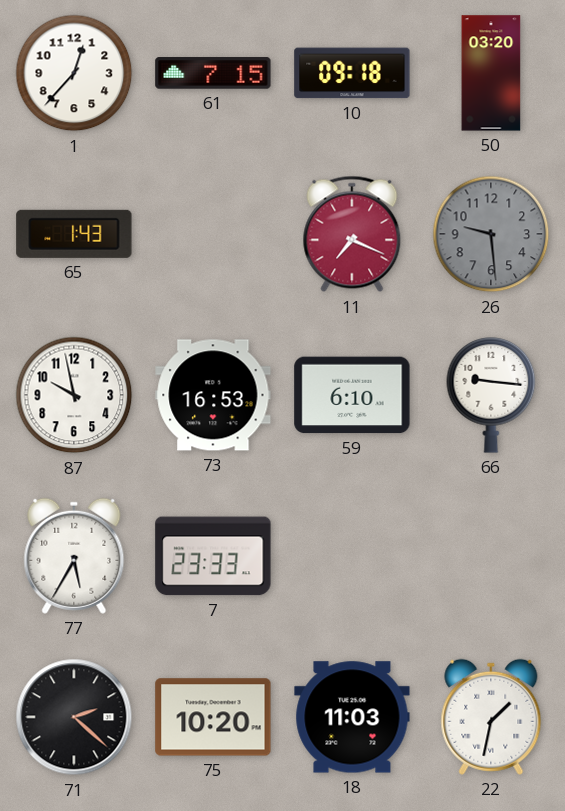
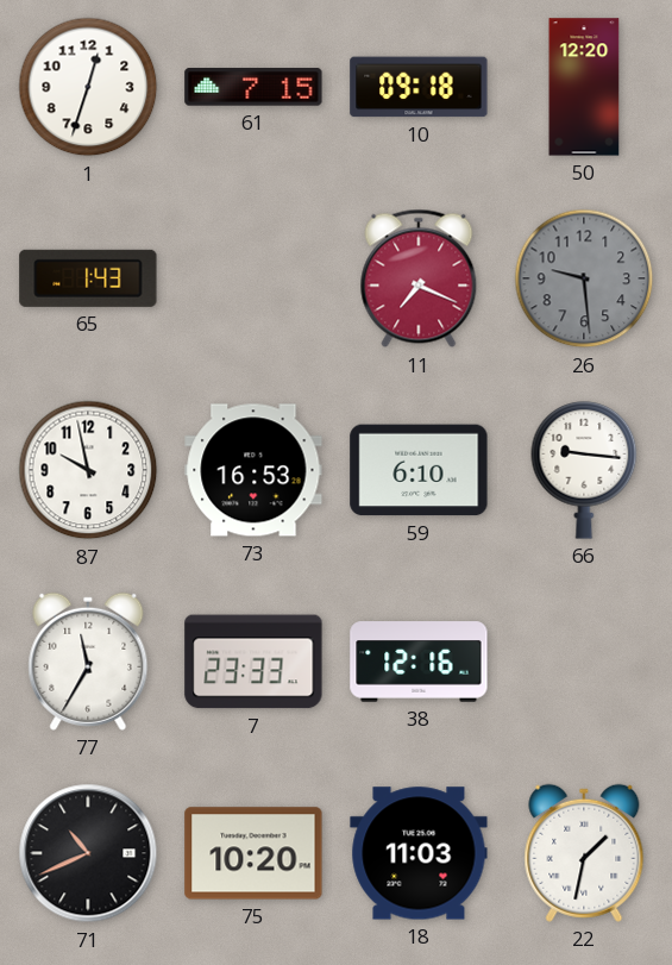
1: 12:37 -> 12:33
50: 03:20 -> 12:20
77: 5:35 -> 11:35
38: none -> 12:16
71: 2:22 -> 10:41
